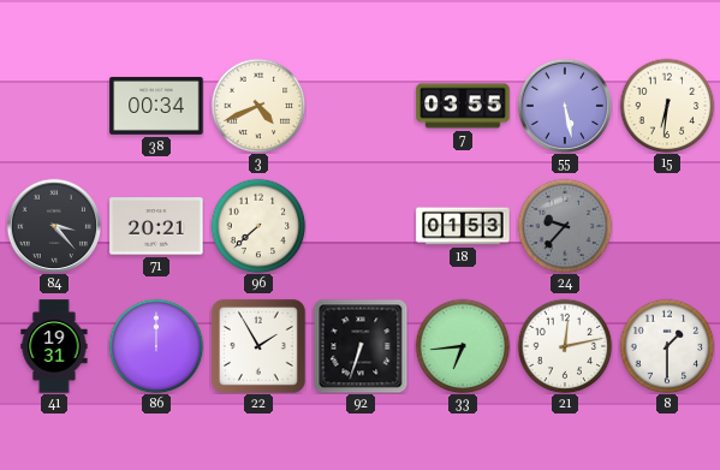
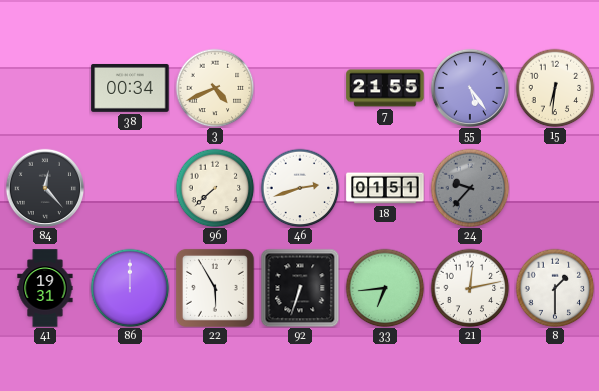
7: 03:55 -> 21:55
55: 5:28 -> 5:24
84: 3:23 -> 12:23
71: 20:21 -> none
46: none -> 2:42
18: 01:53 -> 01:51
22: 1:55 -> 5:55
